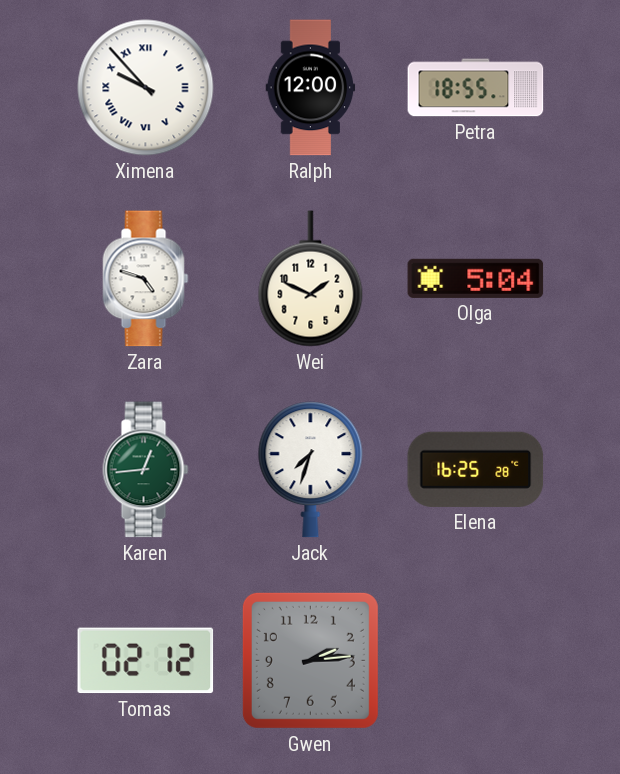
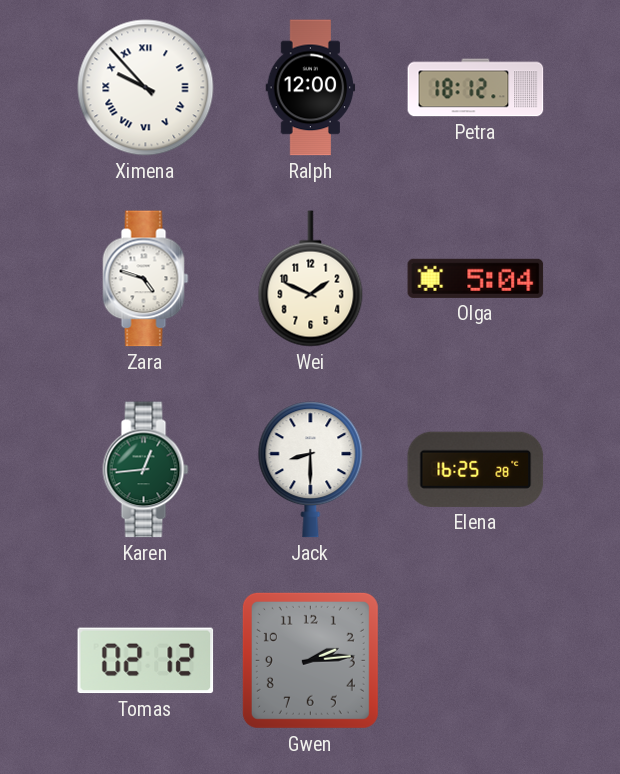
Petra: 18:55 -> 18:12
Jack: 7:33 -> 8:30
